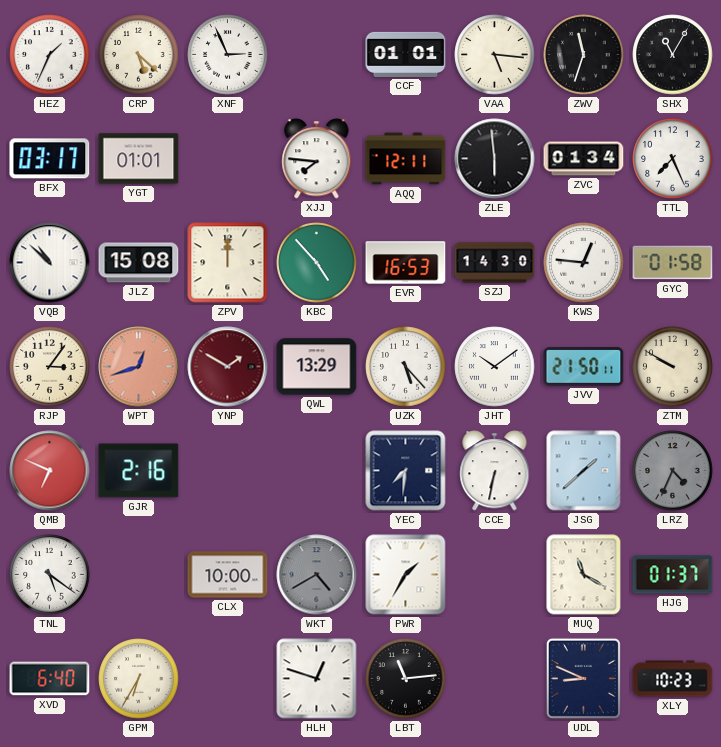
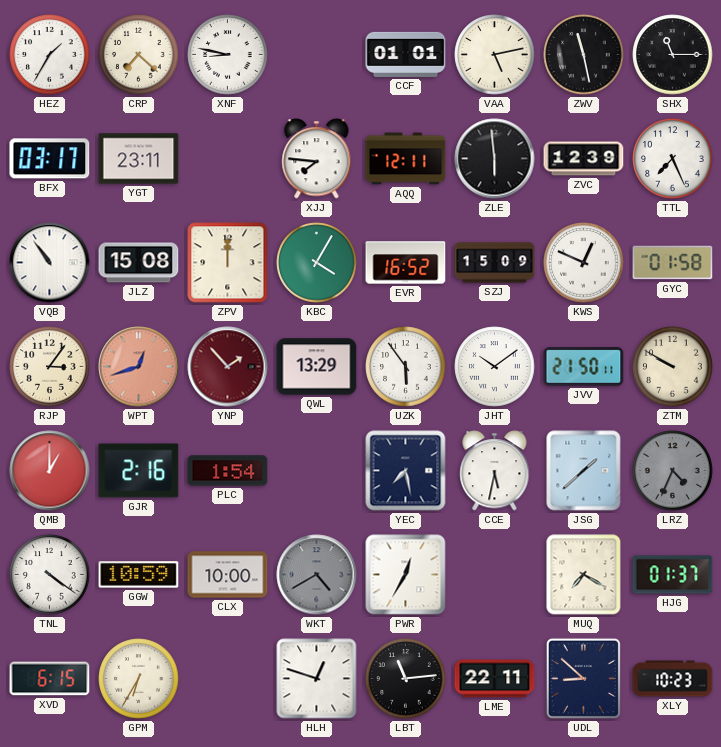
HEZ: 1:34 -> 1:35
CRP: 5:22 -> 7:22
XNF: 2:56 -> 8:47
VAA: 5:16 -> 5:13
ZWV: 11:33 -> 11:28
SHX: 11:05 -> 11:15
YGT: 01:01 -> 23:11
ZVC: 01:34 -> 12:39
VQB: 10:52 -> 10:54
KBC: 4:53 -> 4:05
EVR: 16:53 -> 16:52
SZJ: 14:30 -> 15:09
KWS: 12:46 -> 12:49
YNP: 1:50 -> 1:53
UZK: 5:23 -> 5:54
QMB: 6:49 -> 1:00
PLC: none -> 1:54
YEC: 7:31 -> 7:28
CCE: 6:32 -> 5:32
TNL: 5:21 -> 4:21
GGW: none -> 10:59
PWR: 1:35 -> 12:35
MUQ: 11:20 -> 7:20
XVD: 6:40 -> 6:15
LME: none -> 22:11
UDL: 8:49 -> 8:52
